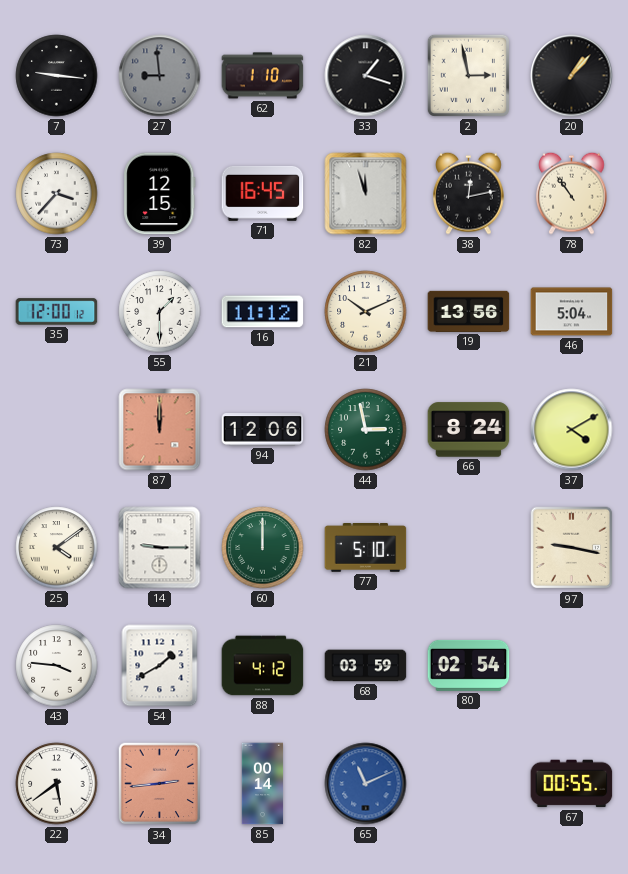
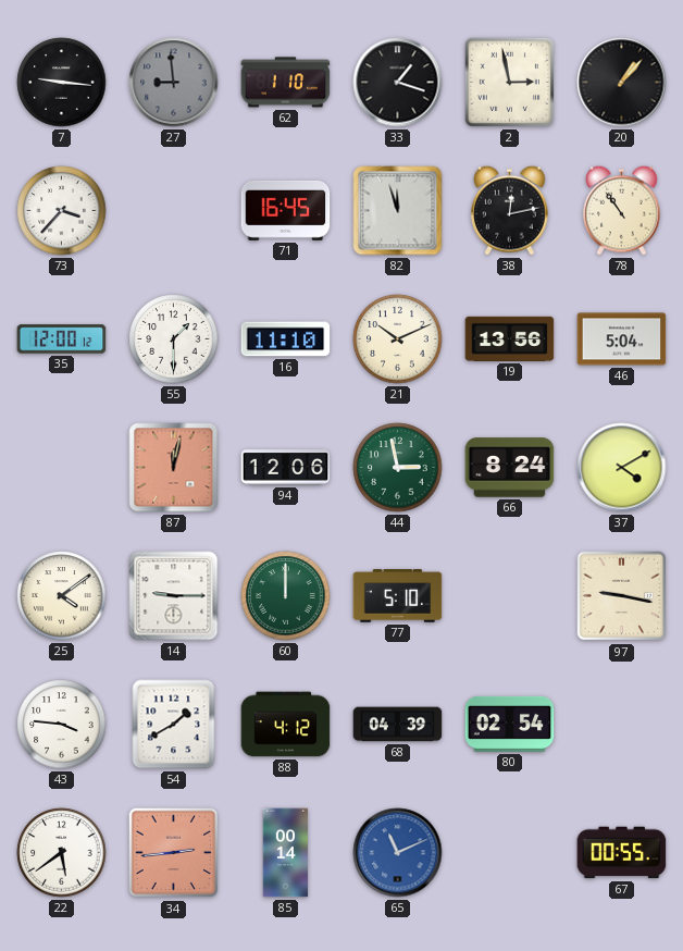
39: 12:15 -> none
16: 11:12 -> 11:10
87: 12:00 -> 12:02
68: 03:59 -> 04:39
